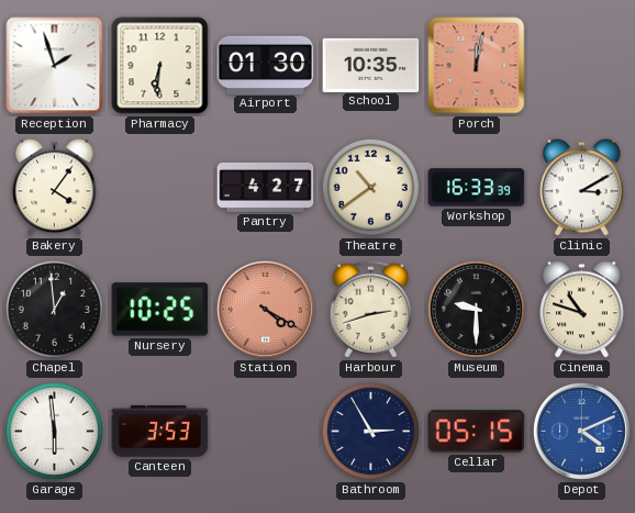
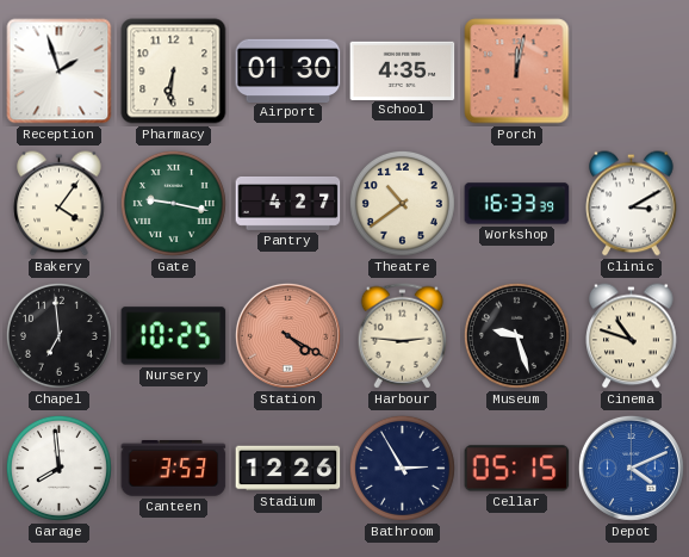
School: 10:35 -> 4:35
Gate: none -> 9:17
Chapel: 12:59 -> 6:59
Harbour: 2:42 -> 2:46
Museum: 9:30 -> 9:27
Garage: 5:59 -> 7:59
Stadium: none -> 12:26
